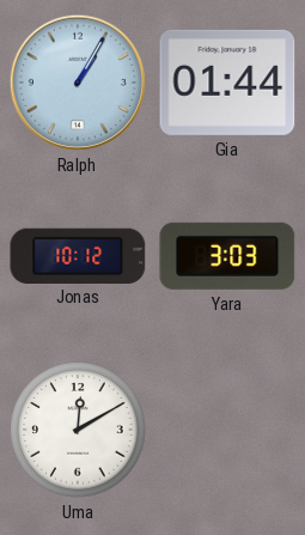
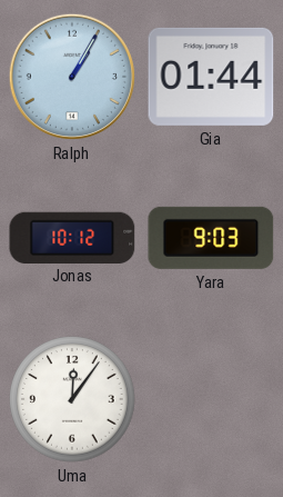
Yara: 3:03 -> 9:03
Uma: 12:10 -> 12:06
